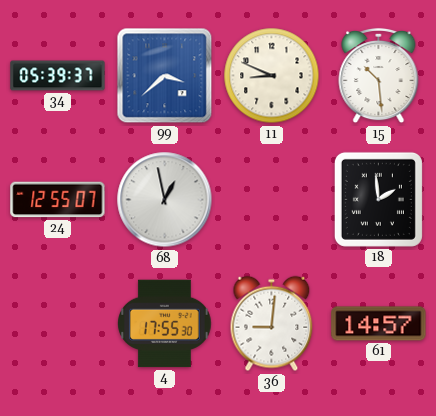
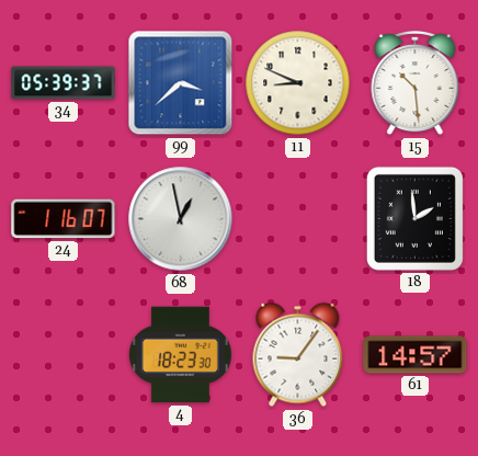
24: 12:55 -> 1:16
4: 17:55 -> 18:23
36: 9:01 -> 9:06
